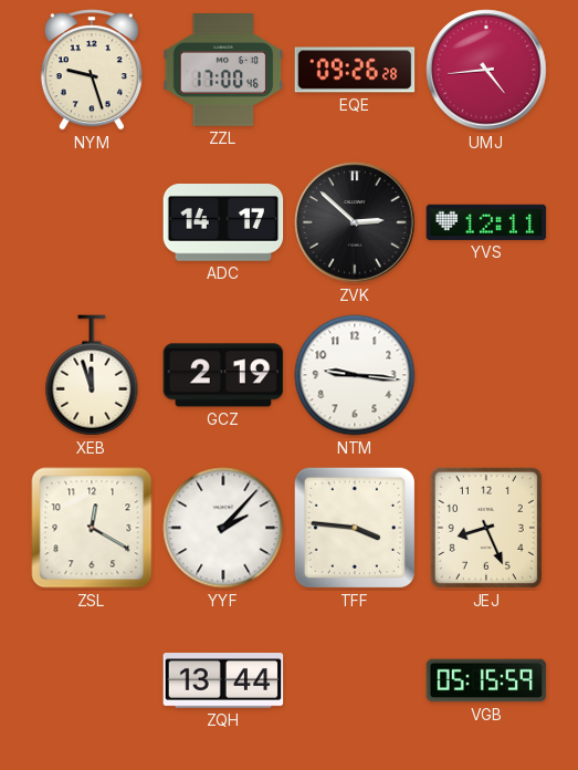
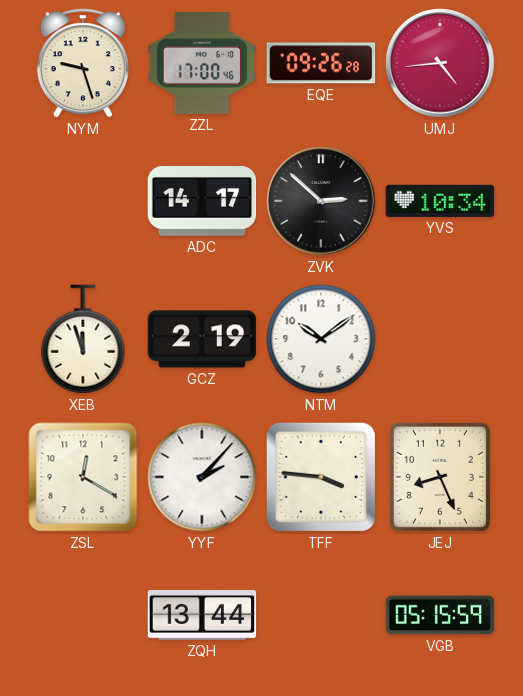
YVS: 12:11 -> 10:34
NTM: 9:16 -> 10:09
